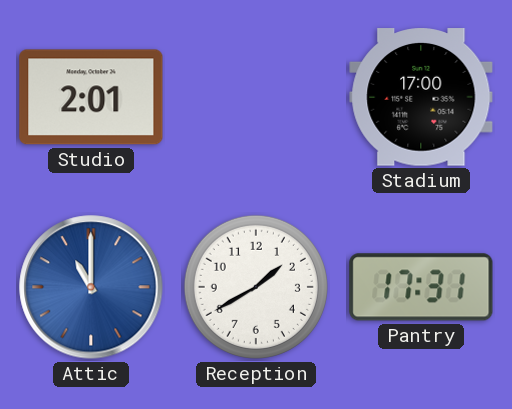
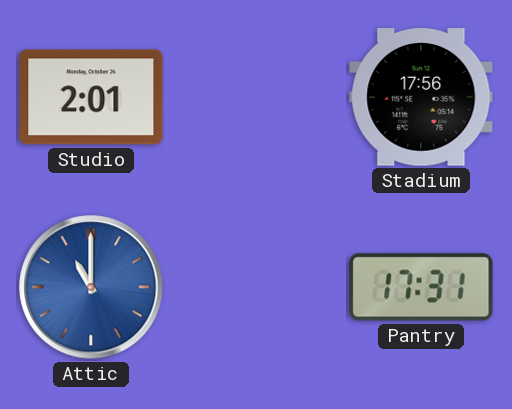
Stadium: 17:00 -> 17:56
Reception: 1:40 -> none
